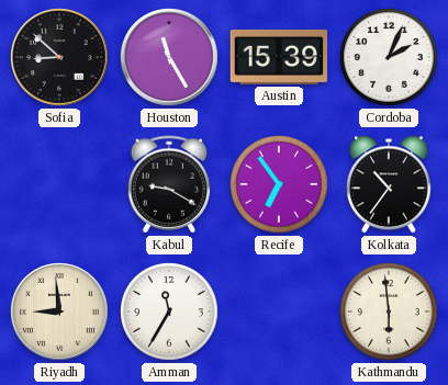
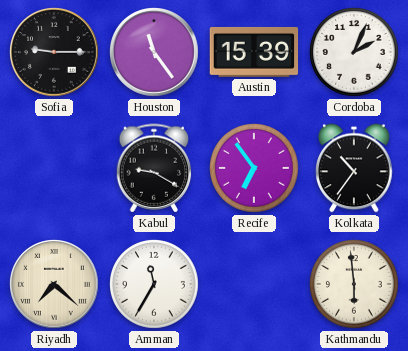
Sofia: 8:52 -> 9:15
Houston: 11:25 -> 11:24
Riyadh: 8:59 -> 7:22
